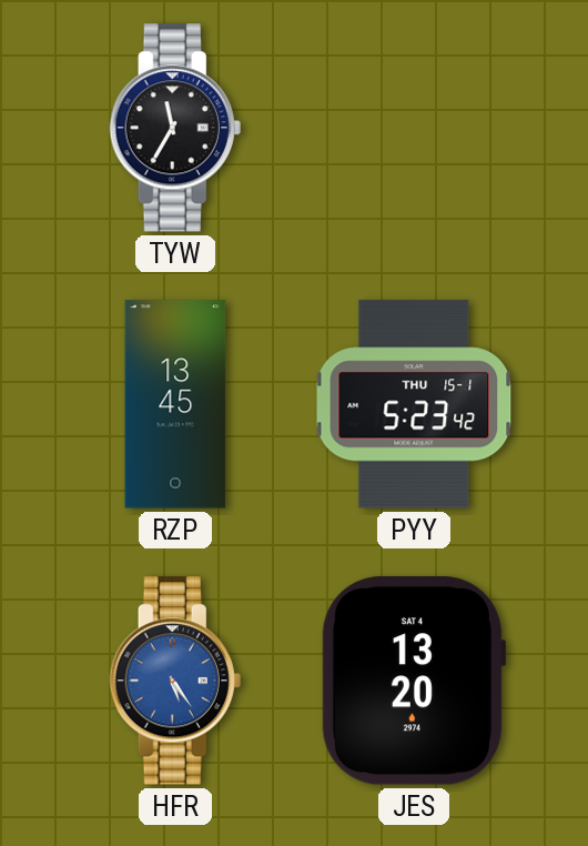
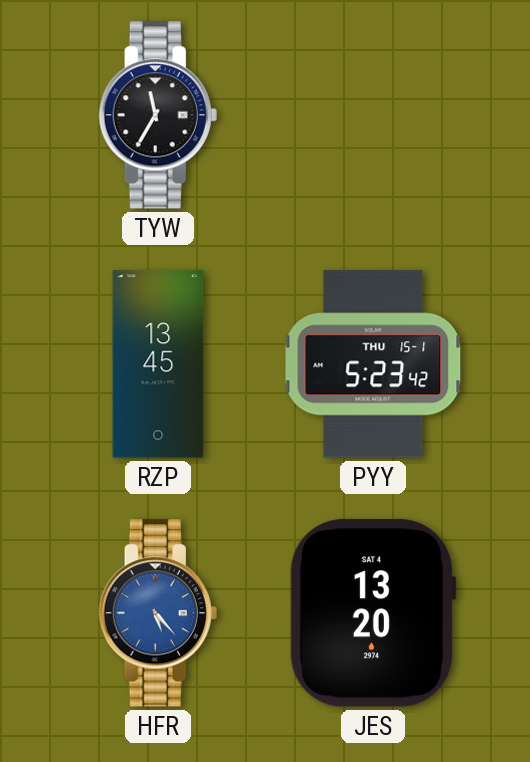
HFR: 5:24 -> 5:23
